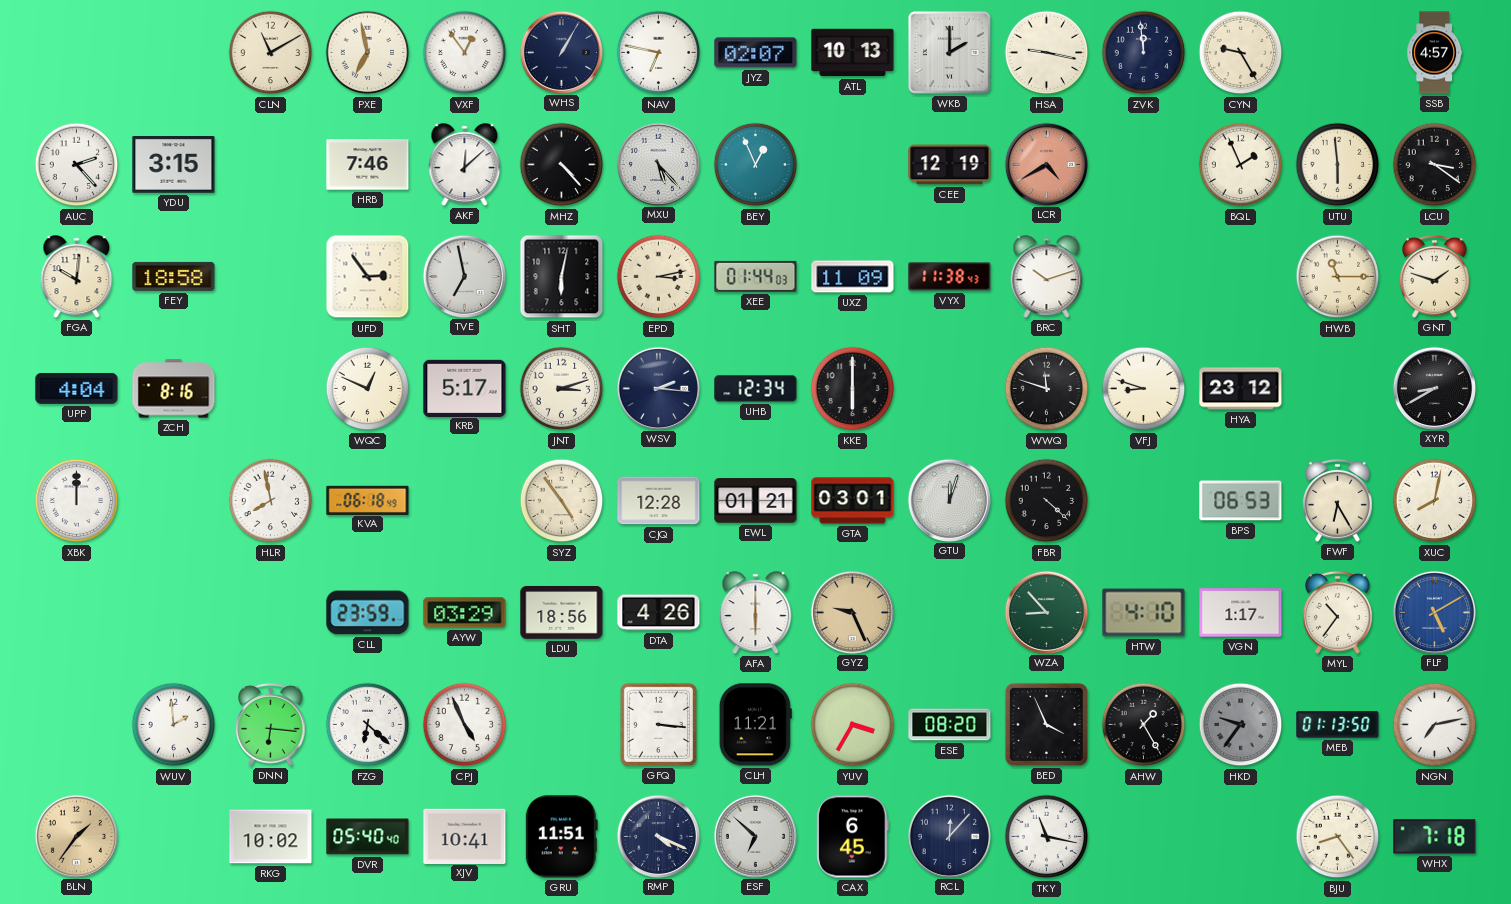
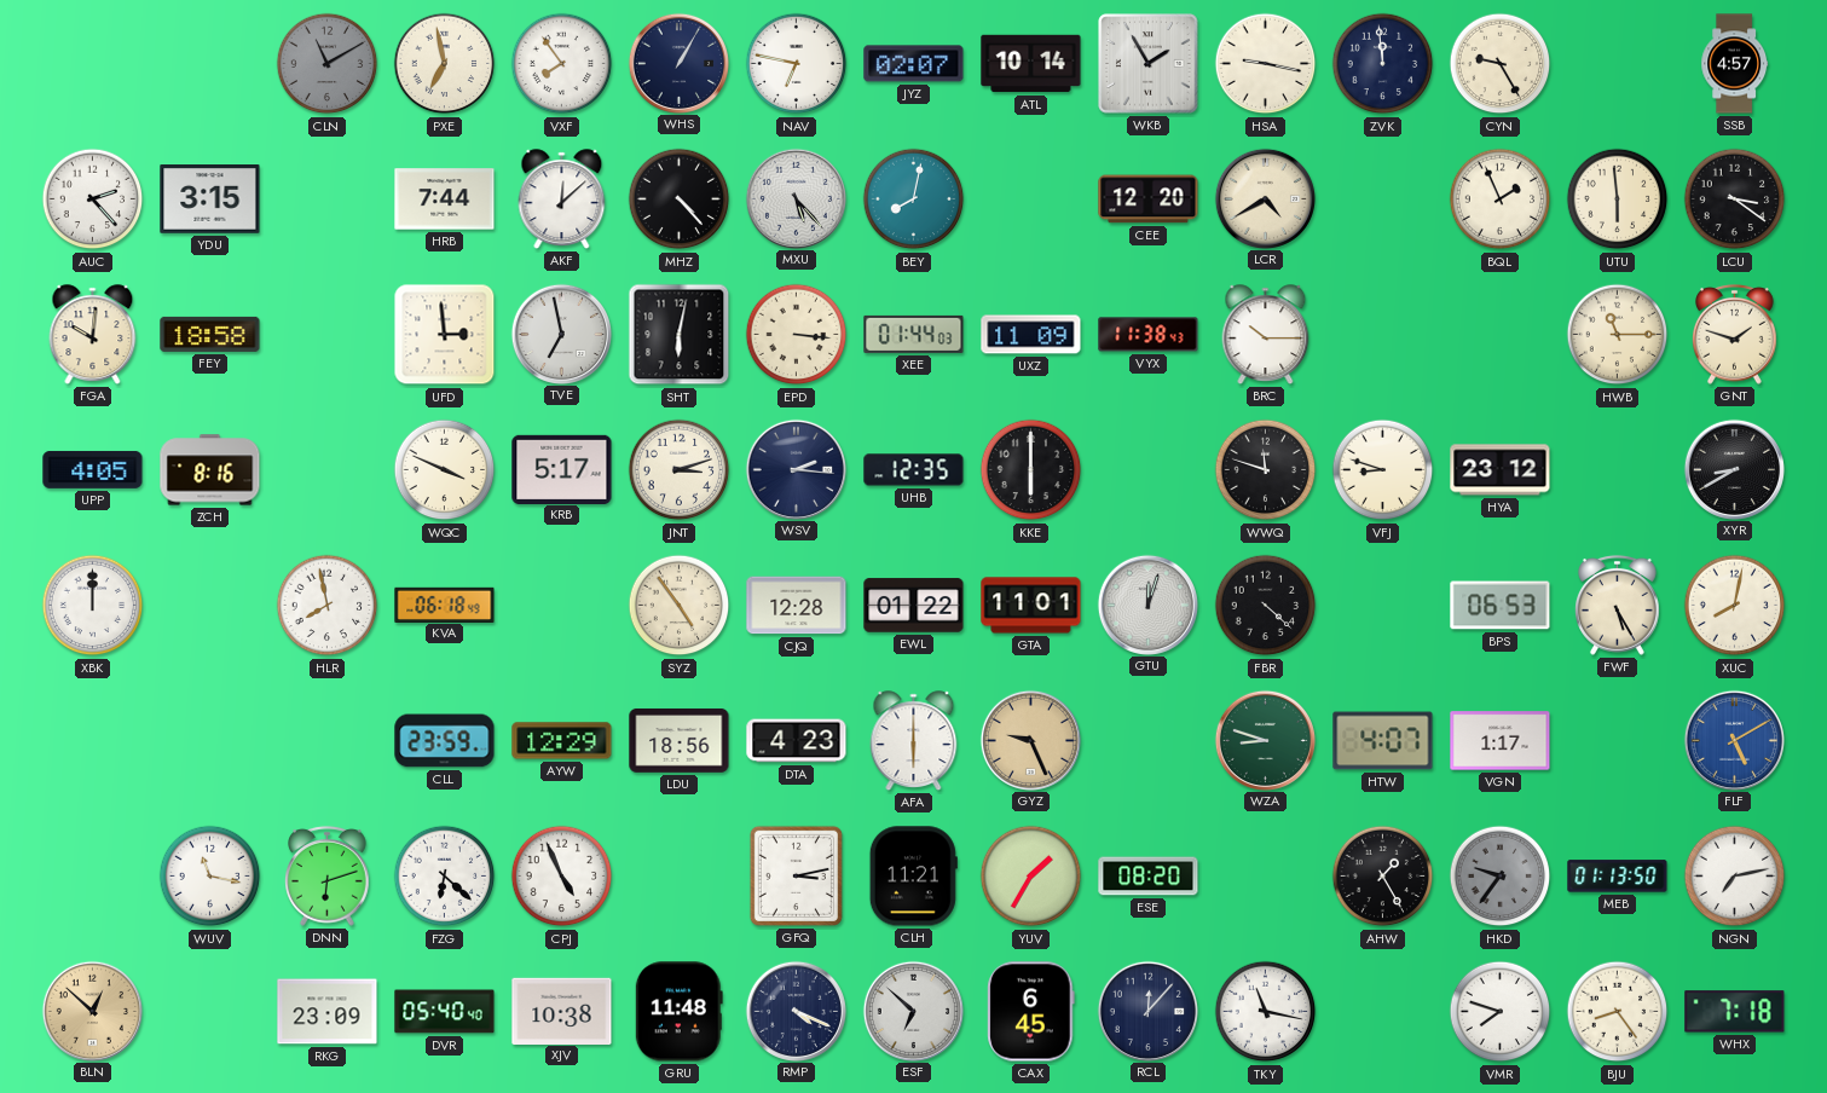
CLN dial: cream -> grey
VXF: 12:54 -> 7:54
ATL: 10:13 -> 10:14
WKB: 2:00 -> 1:55
HRB: 7:46 -> 7:44
BEY: 12:56 -> 8:02
CEE: 12:19 -> 12:20
LCR dial: salmon -> cream
UFD: 2:54 -> 2:59
EPD: 3:13 -> 3:16
BRC: 10:12 -> 10:15
UPP: 4:04 -> 4:05
WQC: 12:49 -> 3:49
UHB: 12:34 -> 12:35
EWL: 01:21 -> 01:22
GTA: 03:01 -> 11:01
FWF: 6:25 -> 5:25
AYW: 03:29 -> 12:29
DTA: 4:26 -> 4:23
WZA: 8:53 -> 8:48
HTW: 4:10 -> 4:07
MYL: 10:36 -> none
WUV: 1:59 -> 11:17
DNN: 6:16 -> 6:12
GFQ: 3:16 -> 3:13
YUV: 3:35 -> 1:35
BED: 3:56 -> none
BLN: 1:36 -> 12:52
RKG: 10:02 -> 23:09
XJV: 10:41 -> 10:38
GRU: 11:51 -> 11:48
VMR: none -> 7:48
